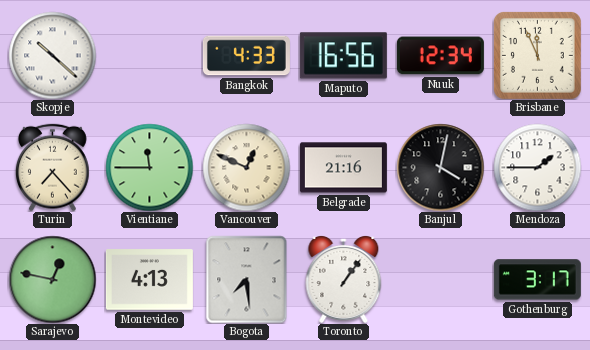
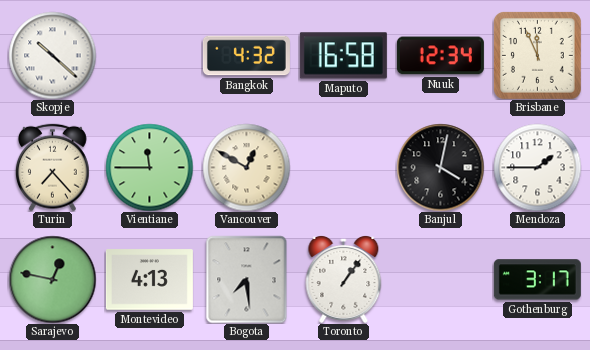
Bangkok: 4:33 -> 4:32
Maputo: 16:56 -> 16:58
Vancouver: 12:49 -> 12:50
Belgrade: 21:16 -> none
